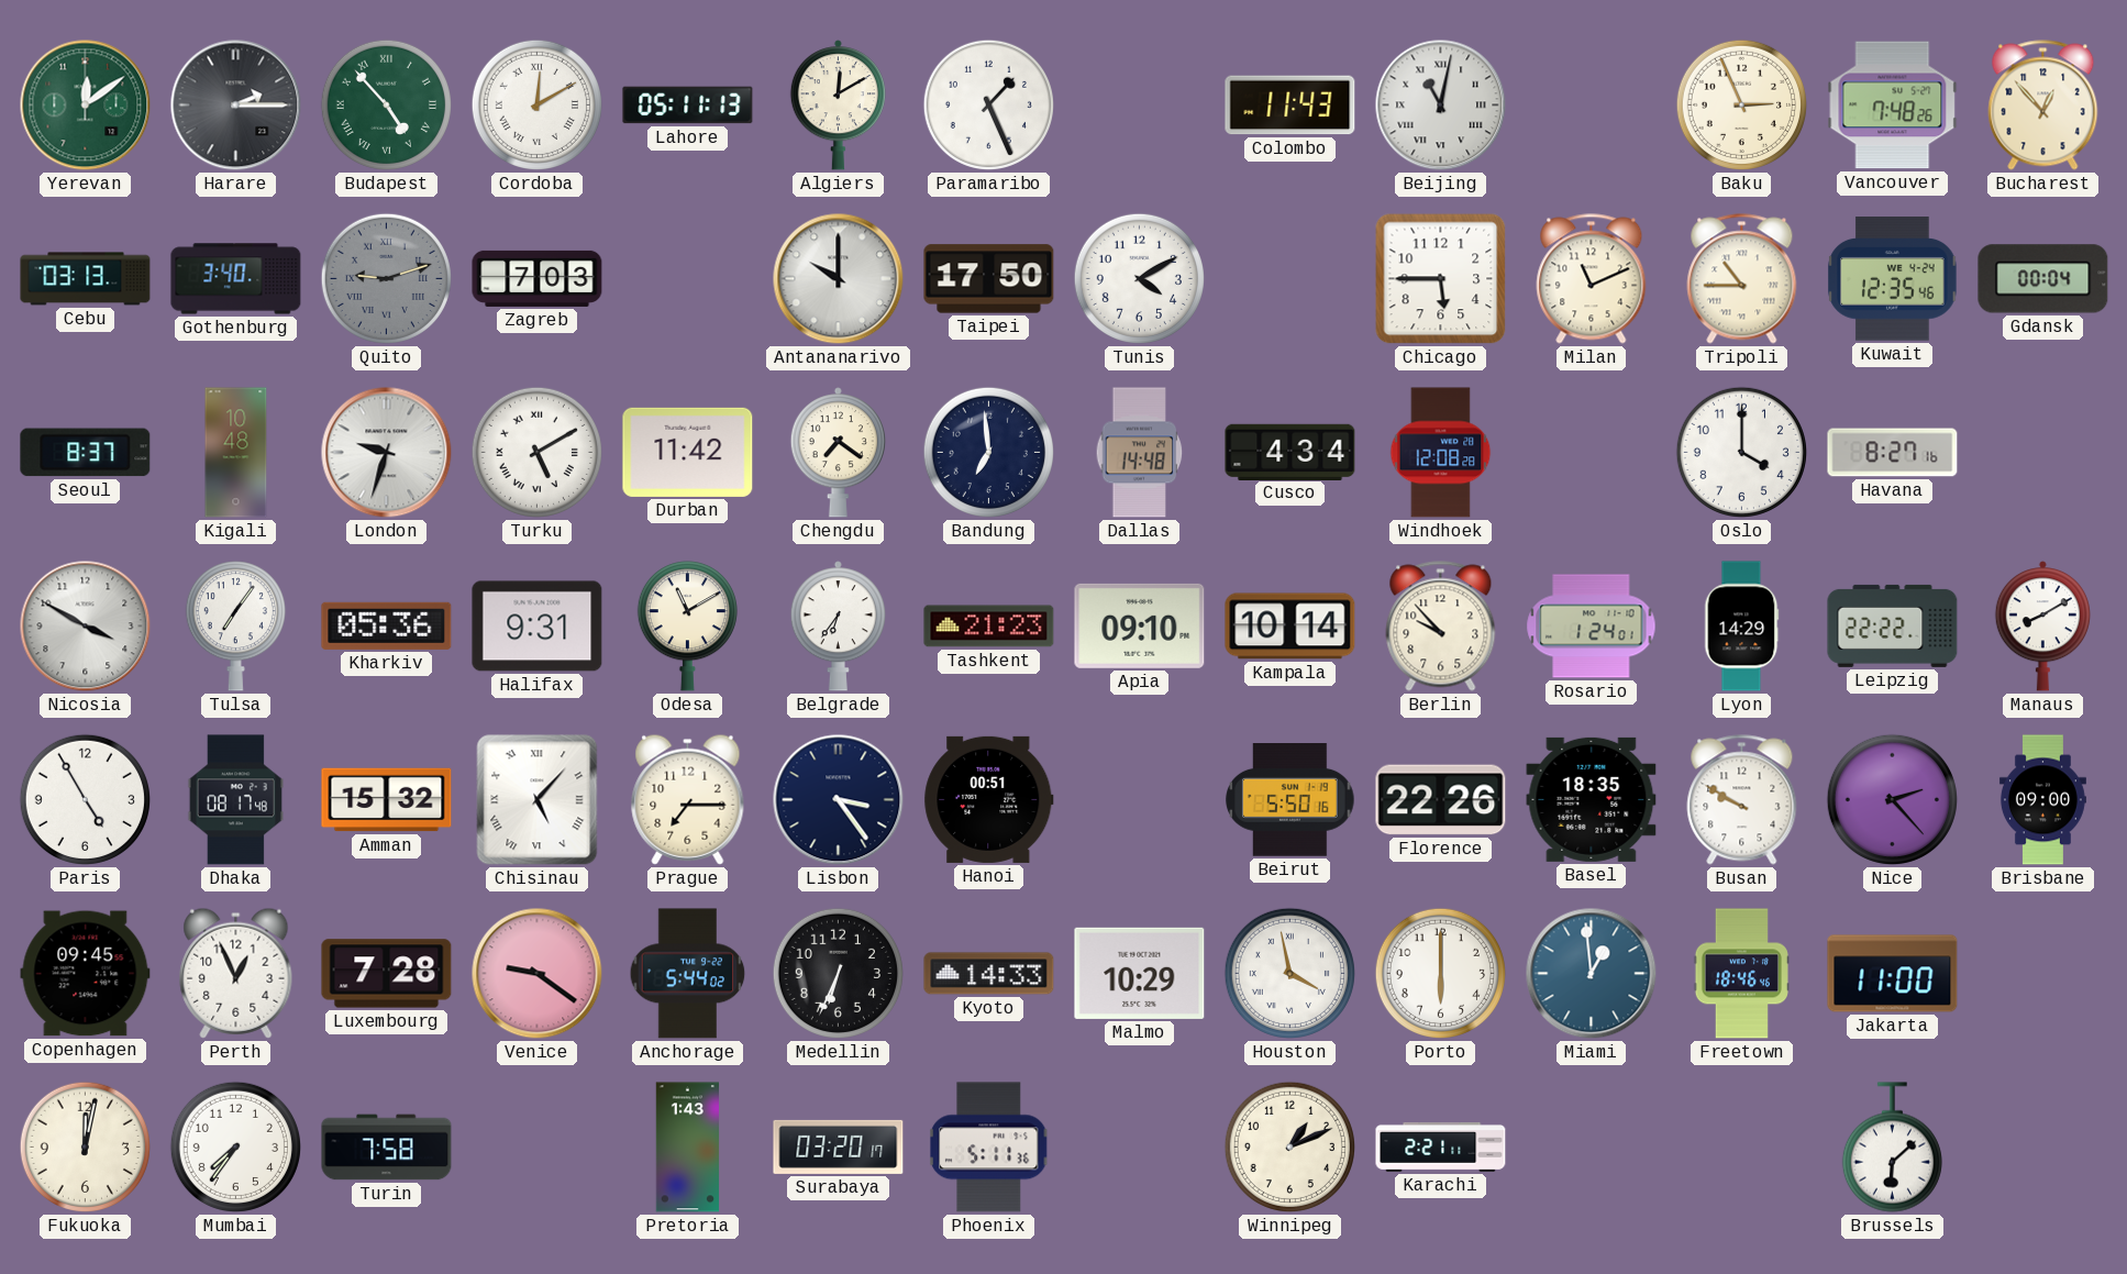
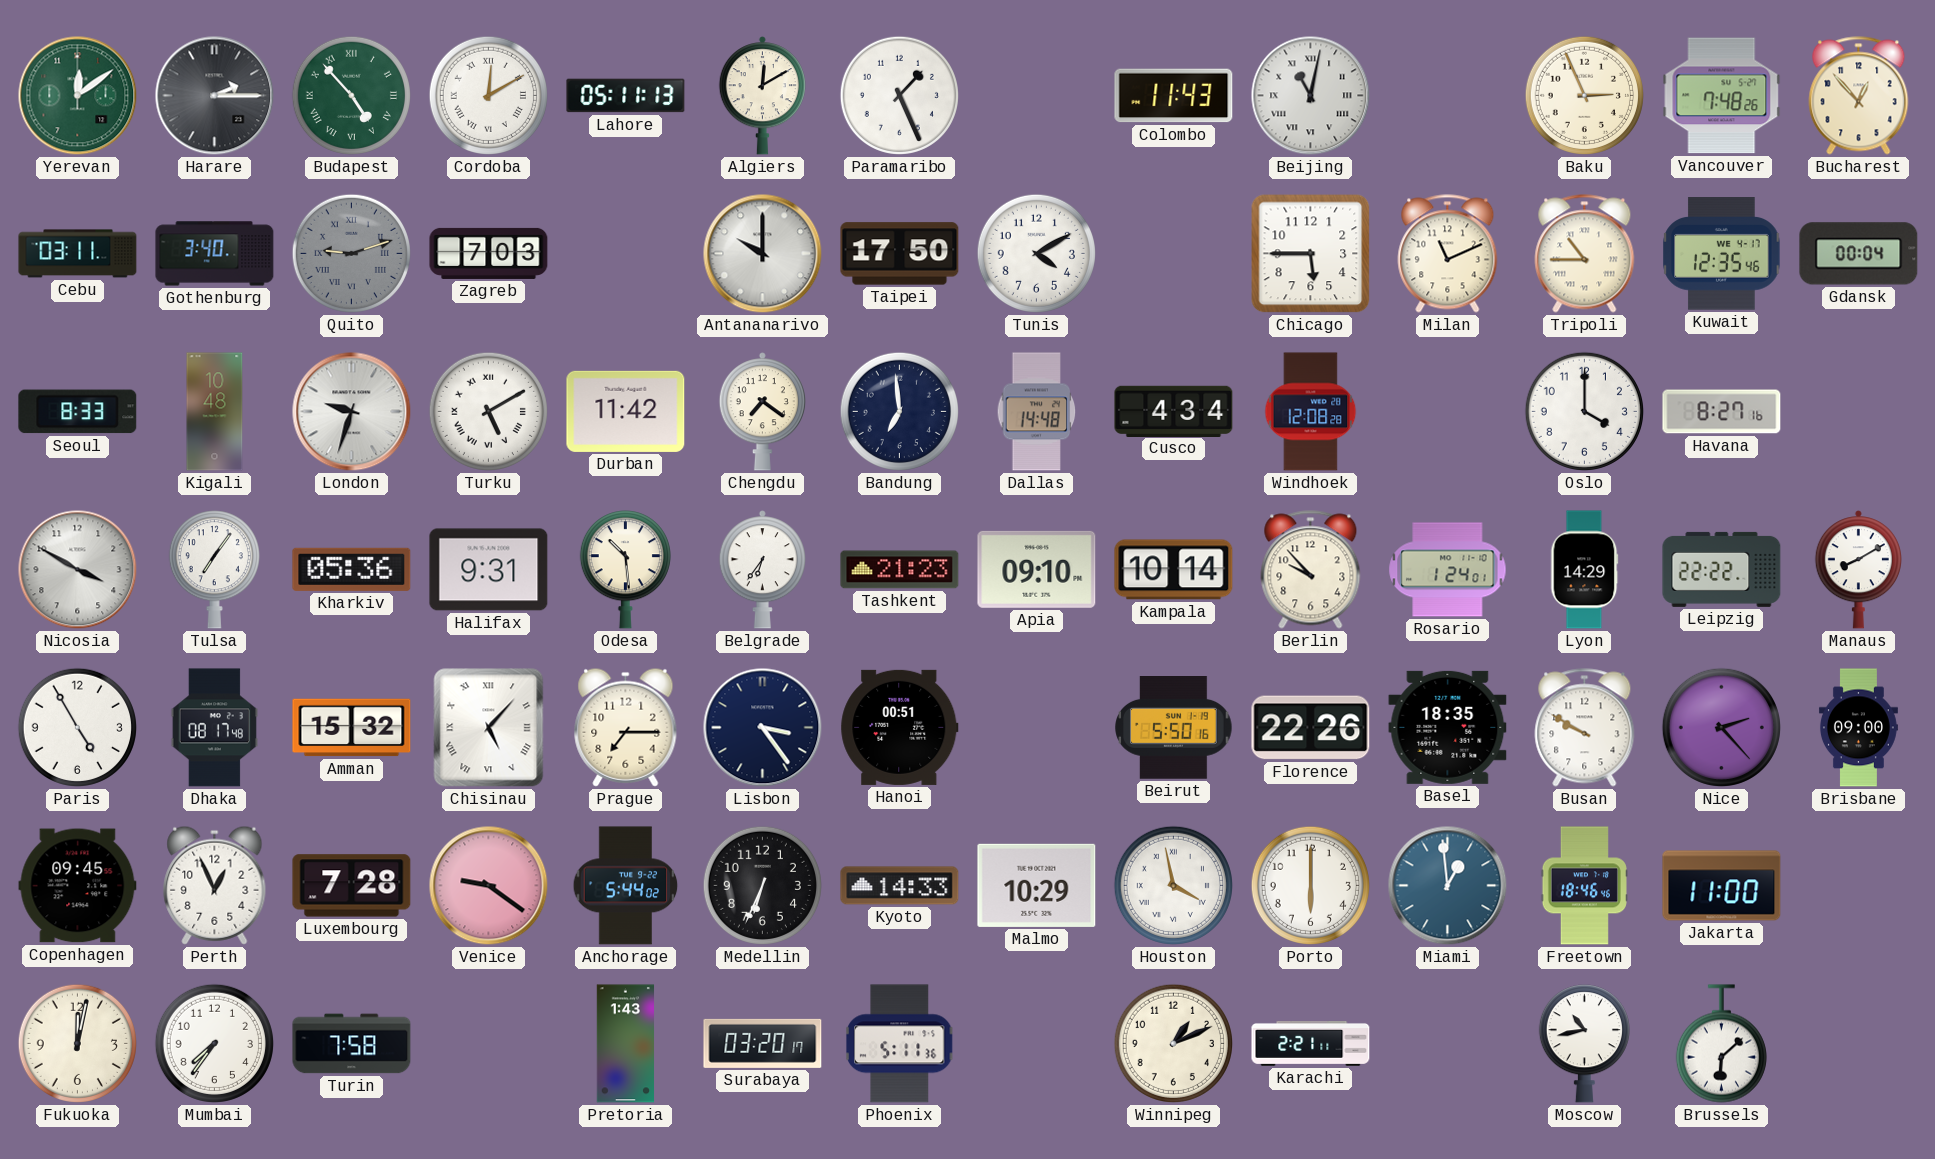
Cebu: 03:13 -> 03:11
Kuwait date: WE 4-24 -> WE 4-17
Seoul: 8:37 -> 8:33
Odesa: 11:10 -> 10:29
Moscow: none -> 10:43
